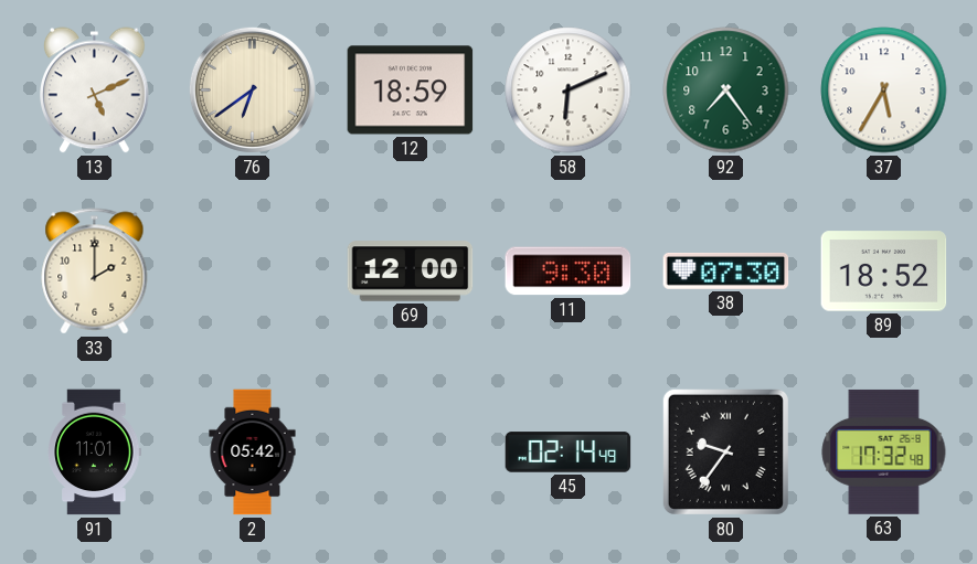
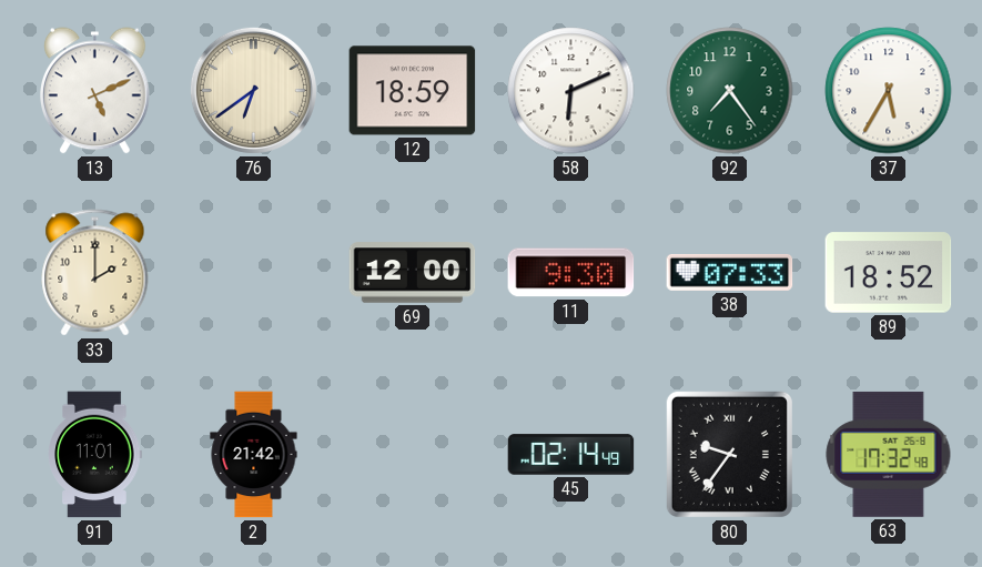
38: 07:30 -> 07:33
2: 05:42 -> 21:42
